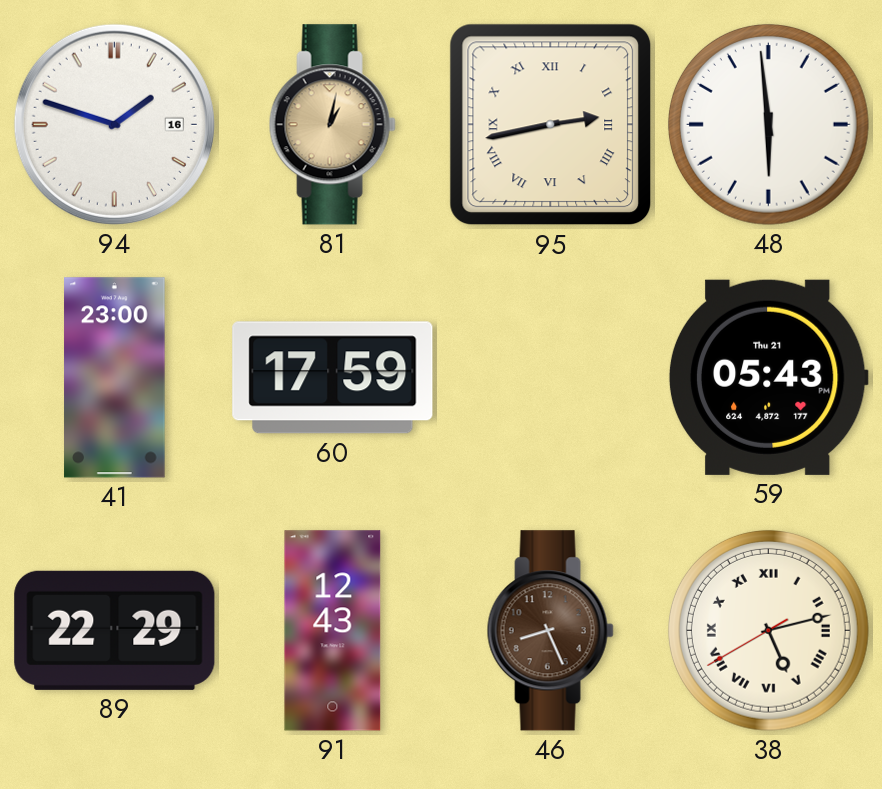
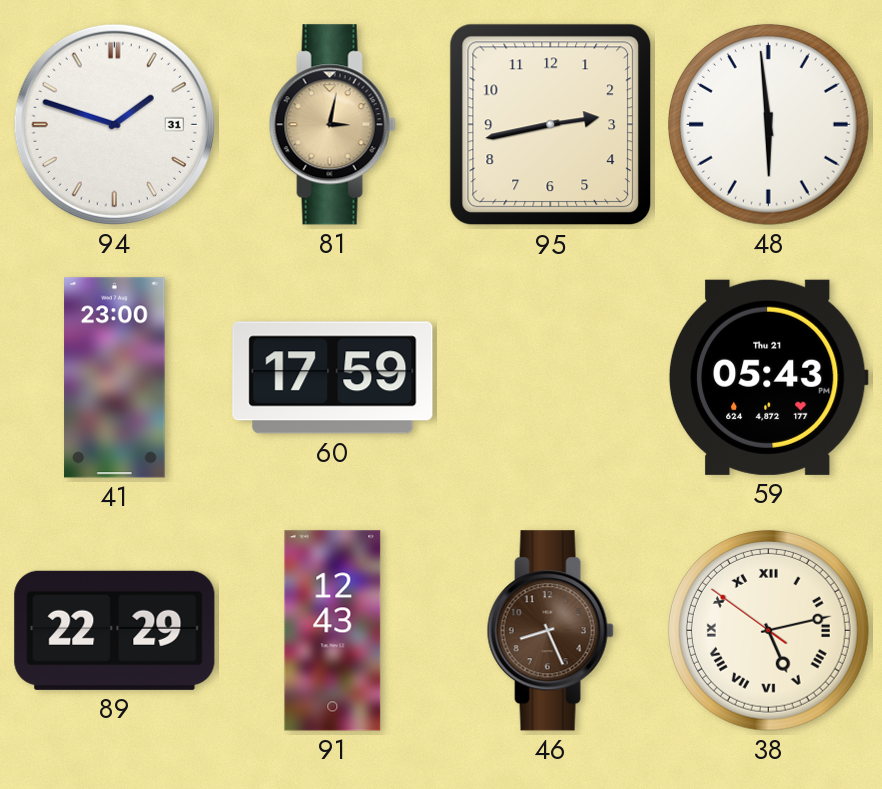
94 date: 16 -> 31
81: 1:02 -> 3:02
95 numerals: Roman -> Arabic
38: 5:12:40 -> 5:12:51
